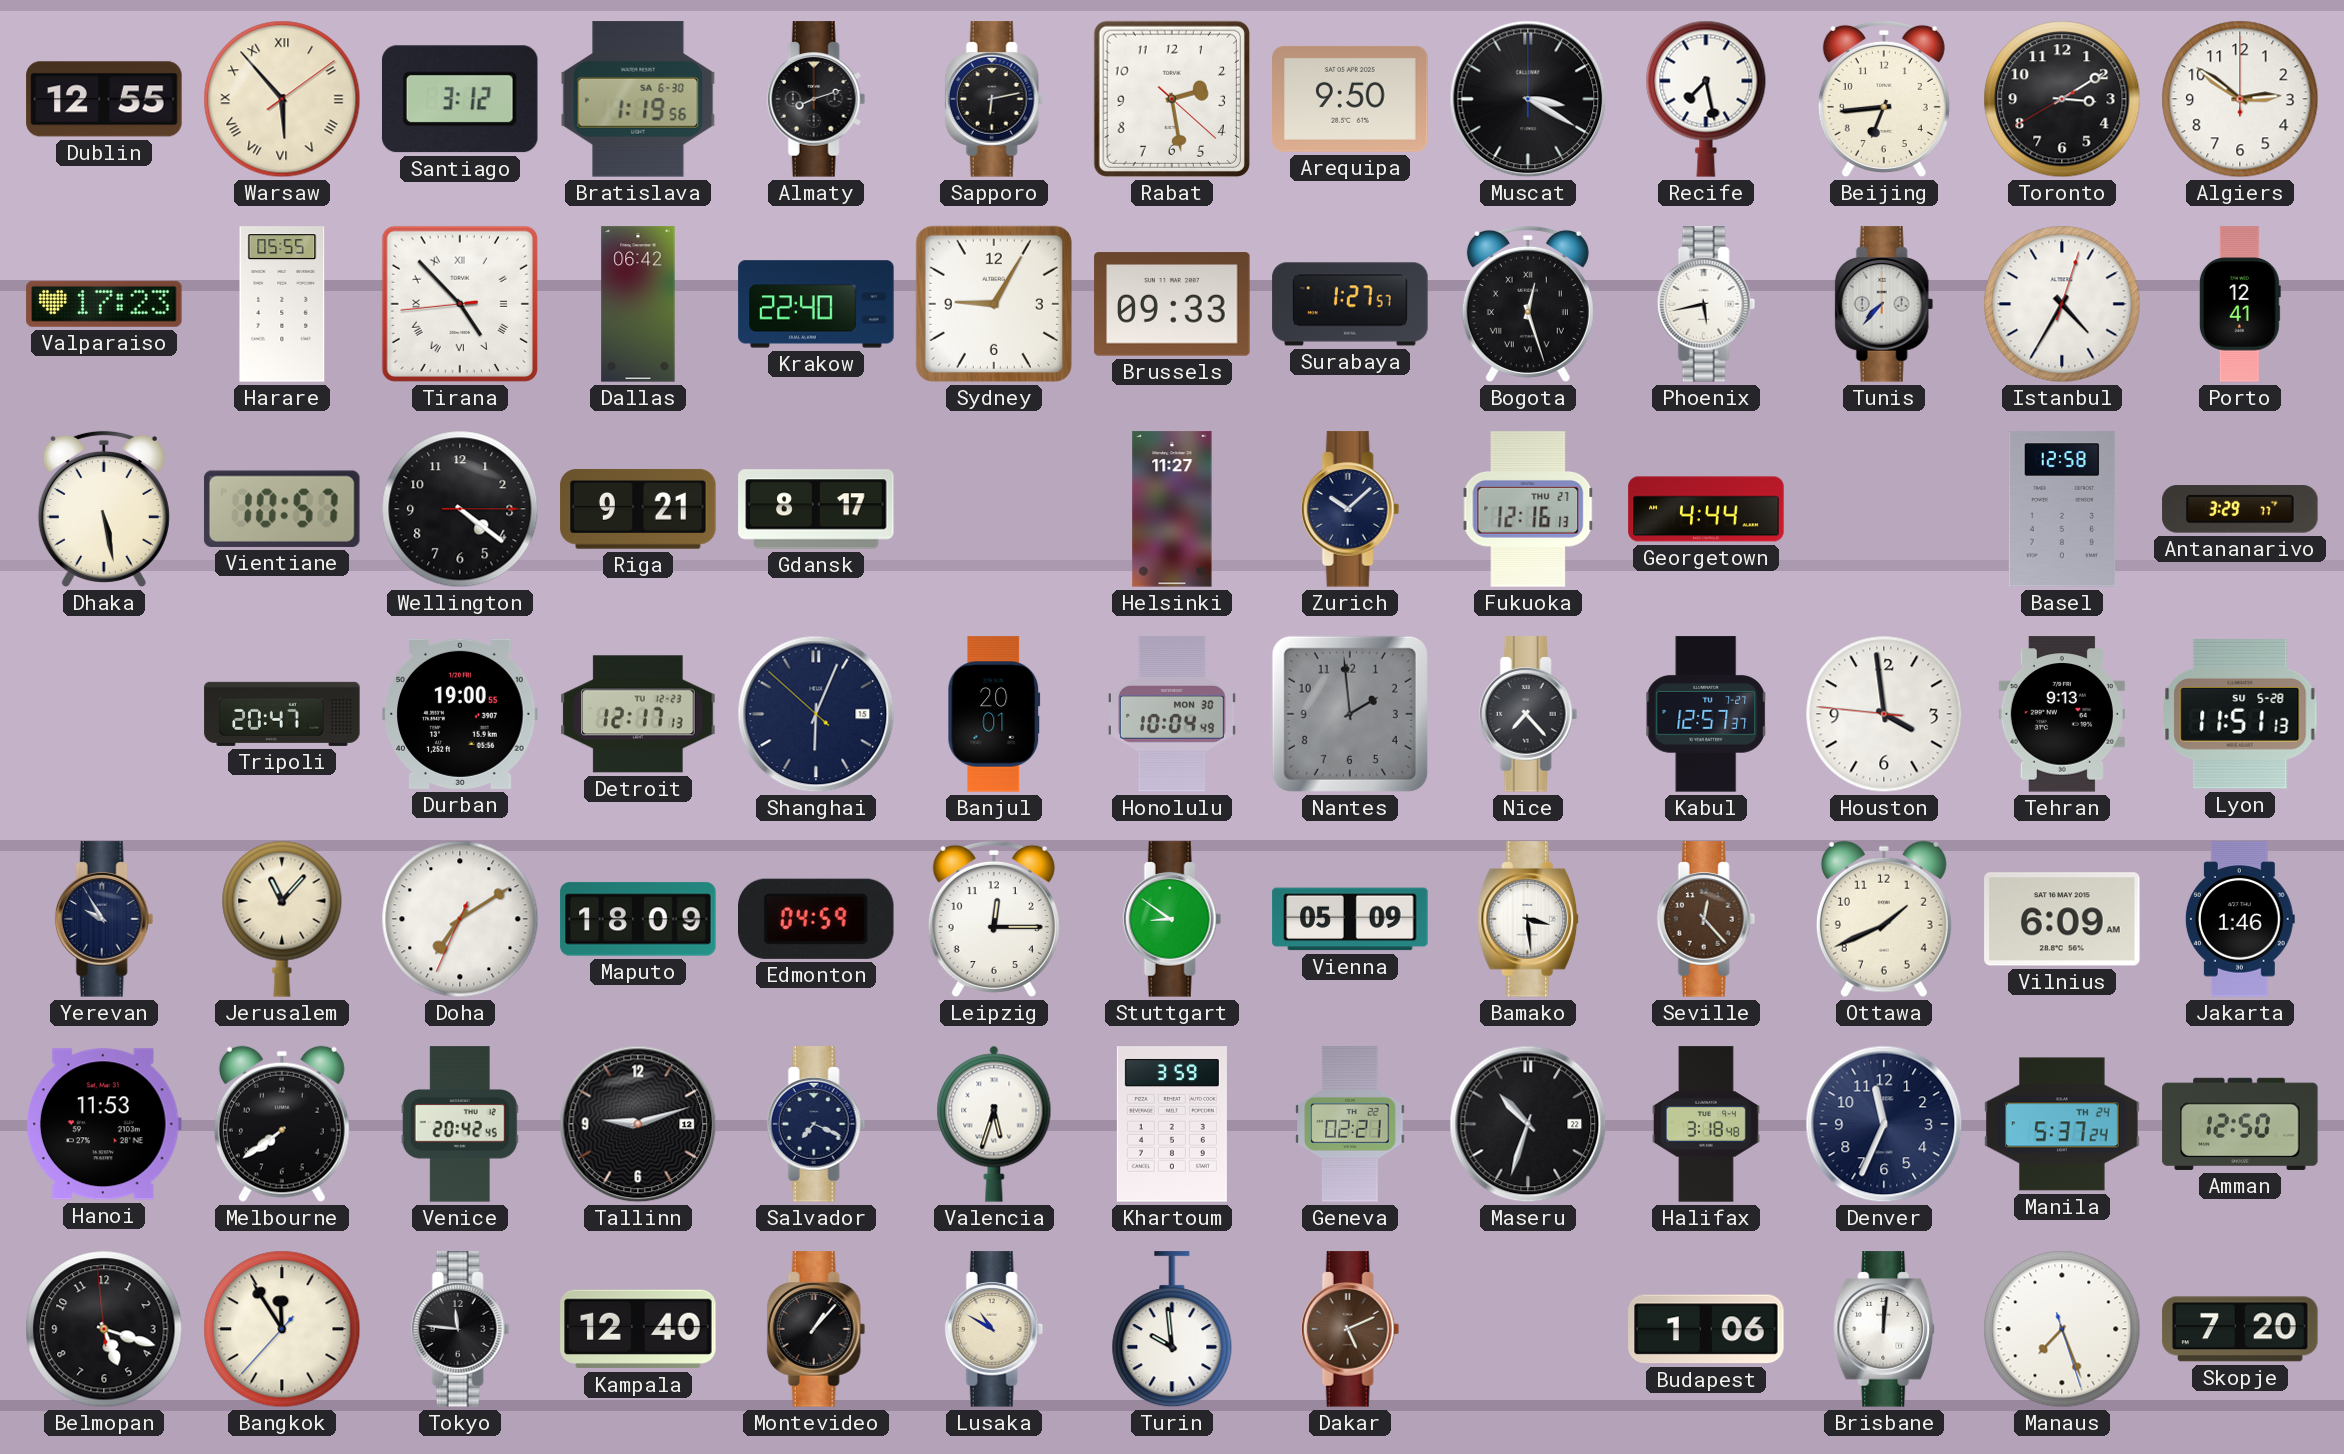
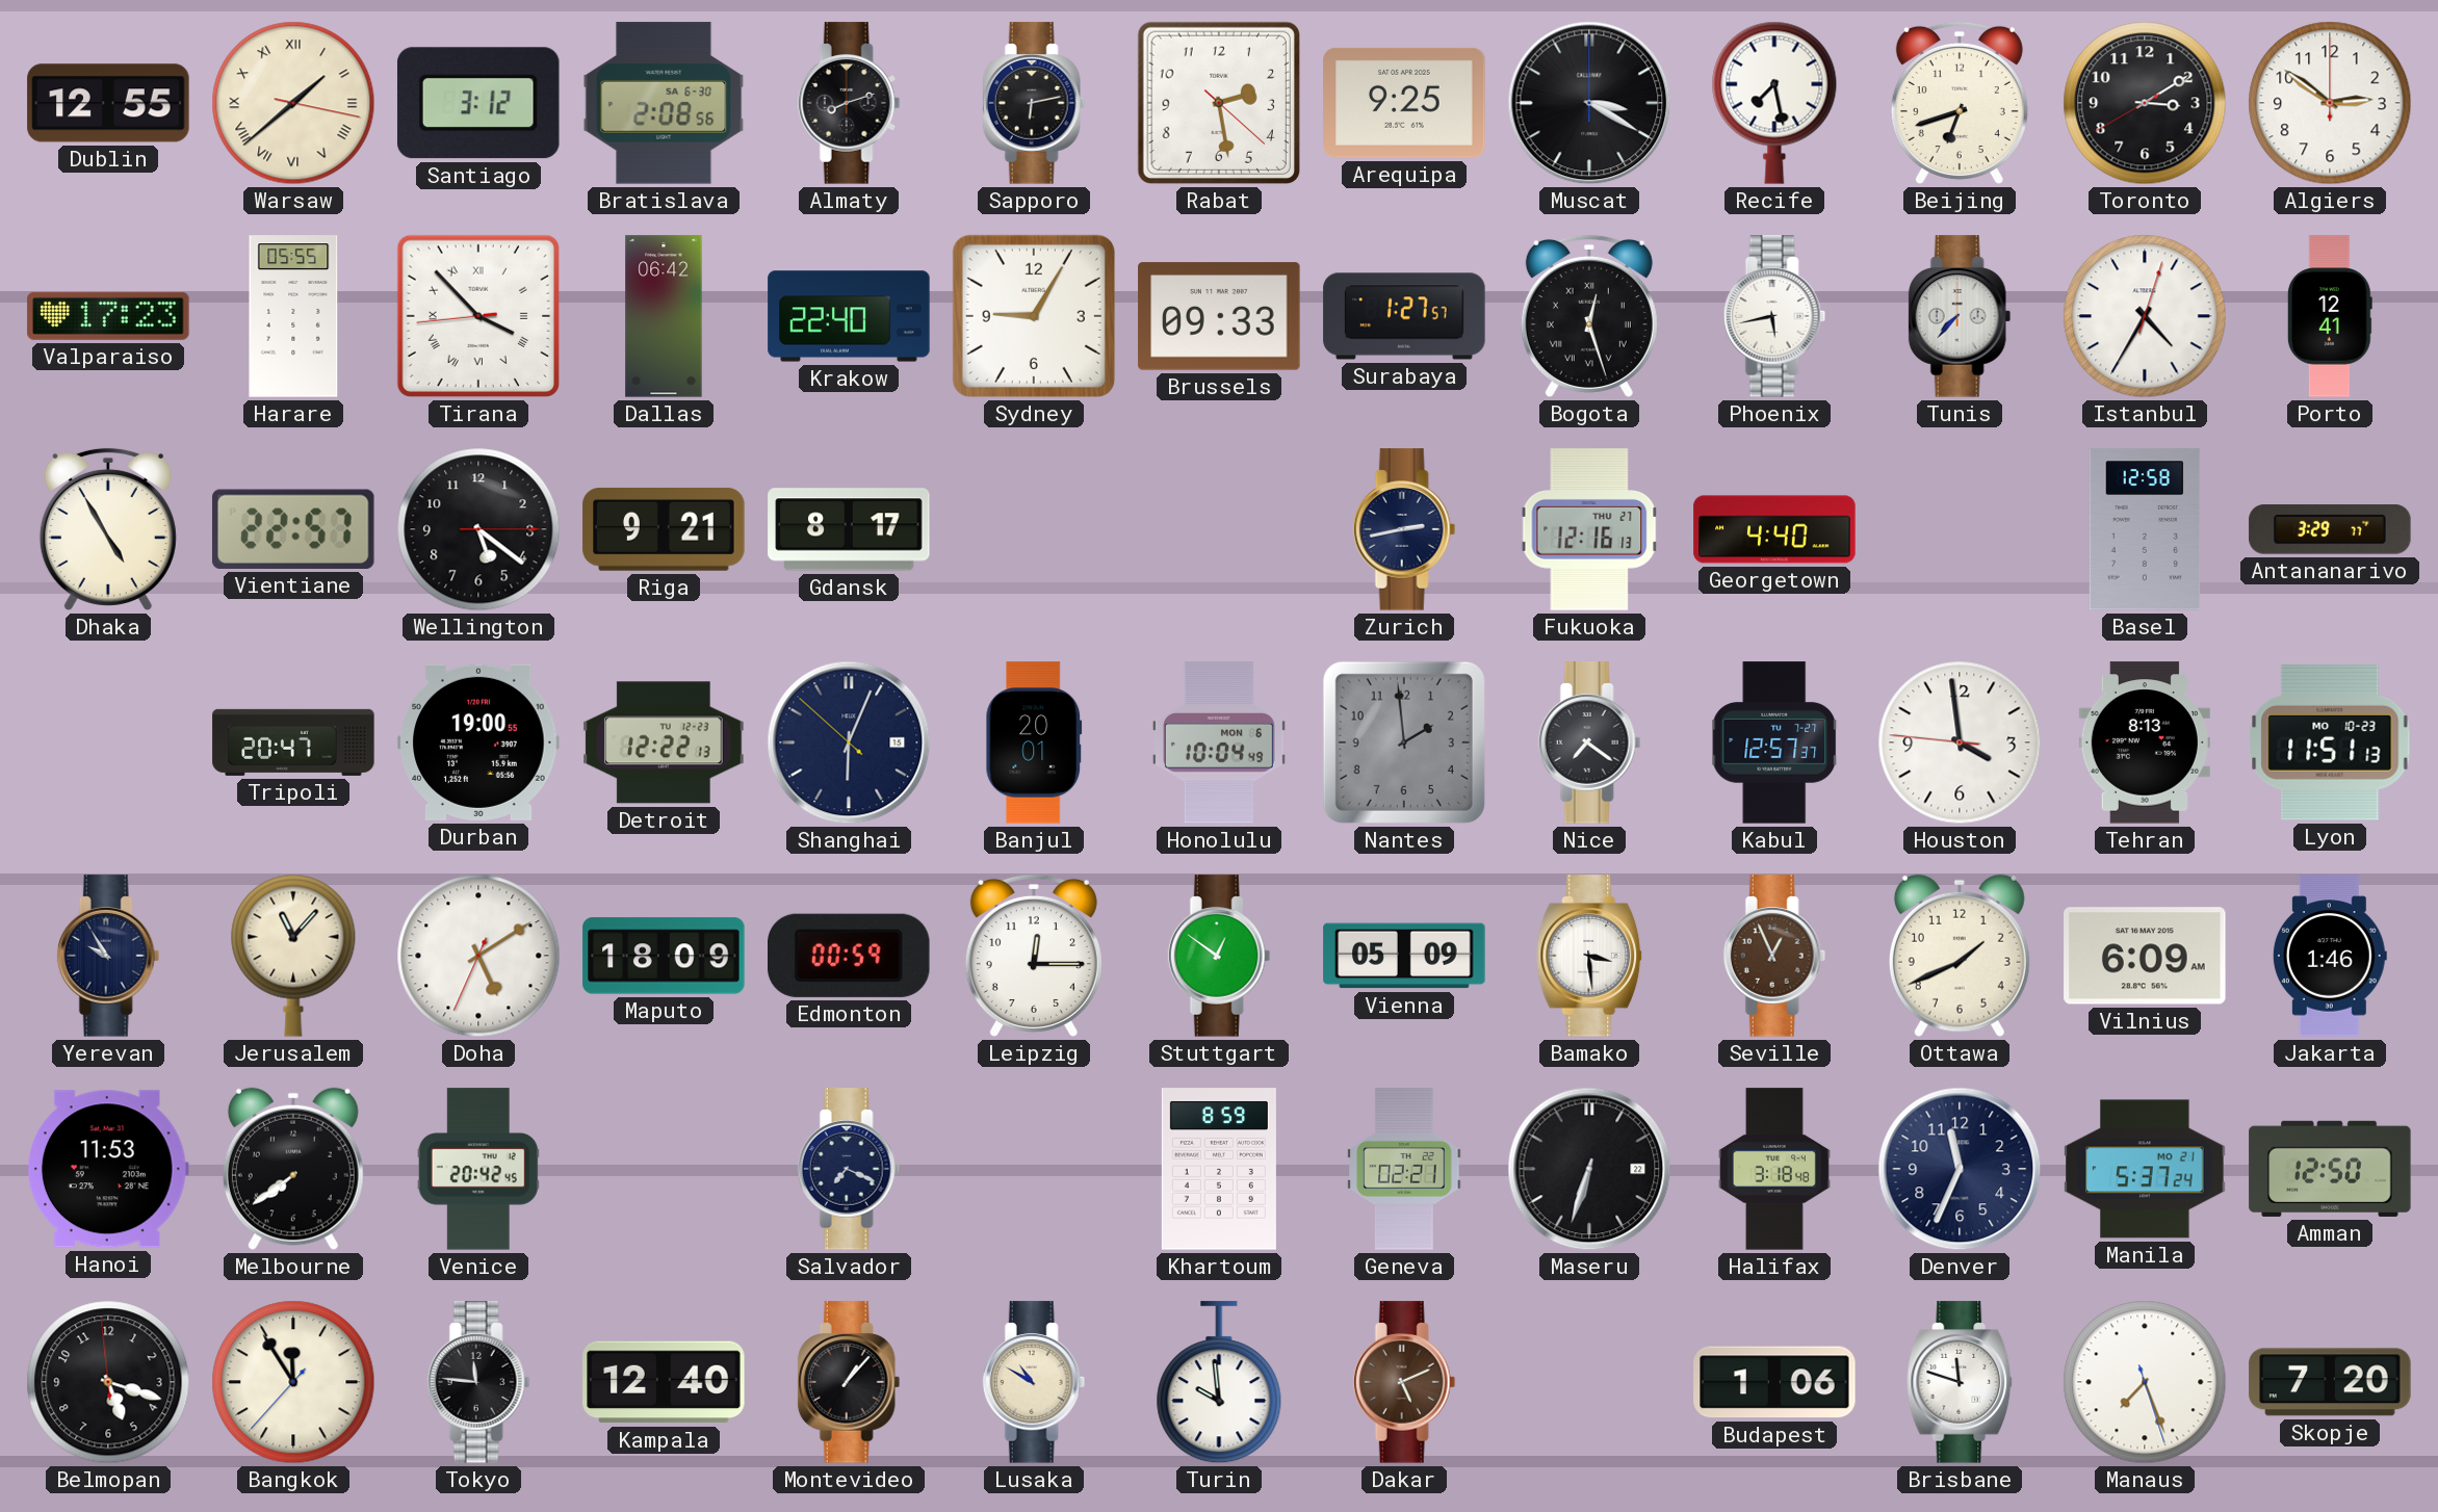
Warsaw: 5:53 -> 1:38
Bratislava: 1:19 -> 2:08
Arequipa: 9:50 -> 9:25
Beijing: 6:44 -> 6:42
Tirana: 4:52 -> 3:52
Dhaka: 5:28 -> 4:55
Vientiane: 10:57 -> 22:57
Wellington: 4:21 -> 5:21
Helsinki: 11:27 -> none
Zurich: 10:08 -> 2:43
Georgetown: 4:44 -> 4:40
Detroit: 12:17 -> 12:22
Honolulu date: MON 30 -> MON 6
Nice: 7:23 -> 7:21
Tehran: 9:13 -> 8:13
Lyon date: SU 5-28 -> MO 10-23
Doha: 7:09 -> 5:09
Edmonton: 04:59 -> 00:59
Stuttgart: 8:51 -> 12:51
Seville: 12:23 -> 12:56
Tallinn: 9:12 -> none
Valencia: 5:33 -> none
Khartoum: 3:59 -> 8:59
Maseru: 10:33 -> 6:33
Manila date: TH 24 -> MO 21
Brisbane: 12:01 -> 11:48
